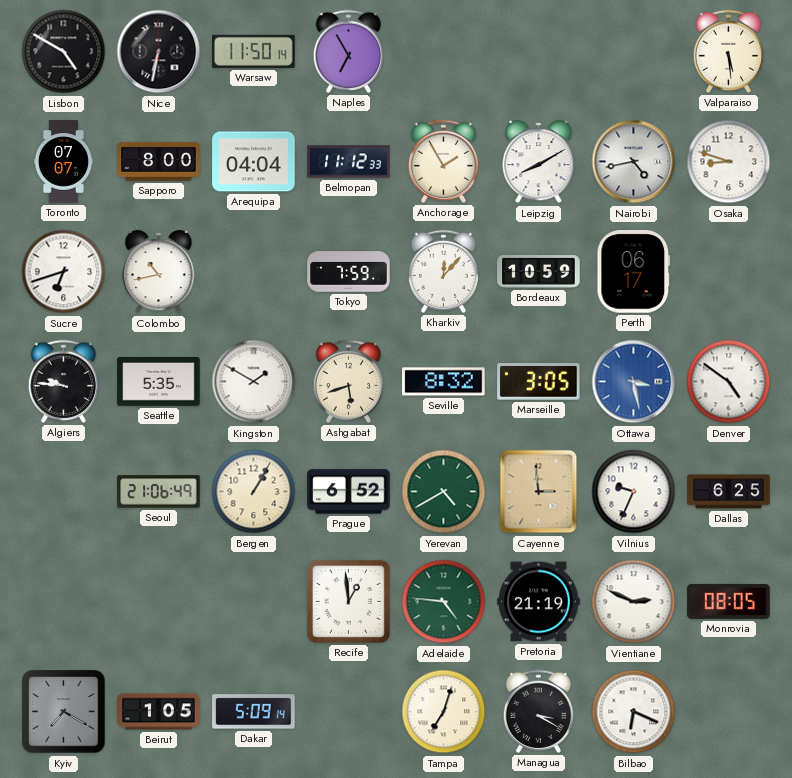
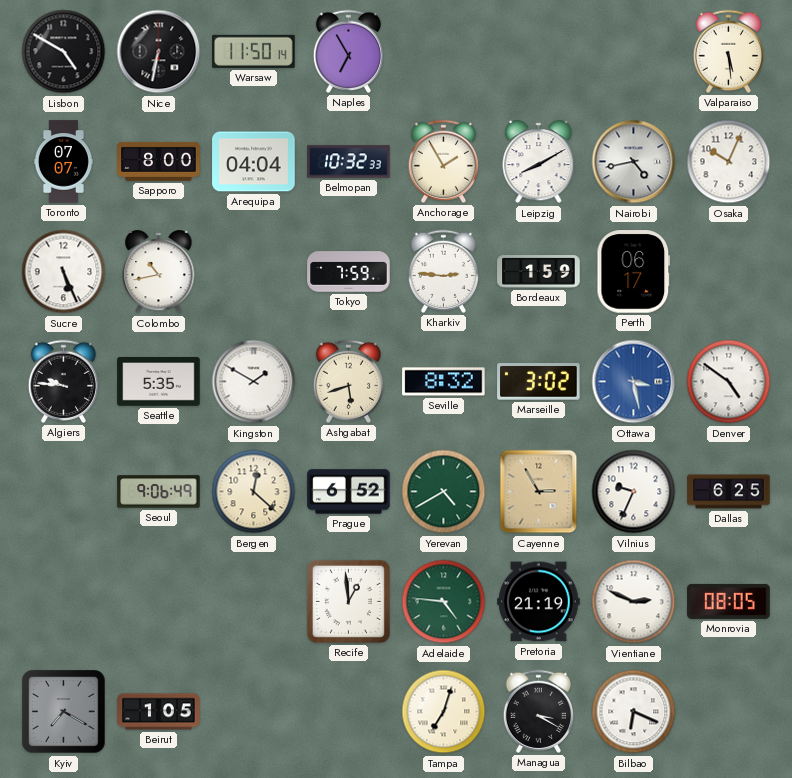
Belmopan: 11:12 -> 10:32
Osaka: 8:48 -> 10:04
Sucre: 6:42 -> 5:26
Kharkiv: 12:07 -> 2:46
Bordeaux: 10:59 -> 1:59
Marseille: 3:05 -> 3:02
Seoul: 21:06 -> 9:06
Bergen: 1:05 -> 12:22
Cayenne: 2:59 -> 2:55
Dakar: 5:09 -> none
